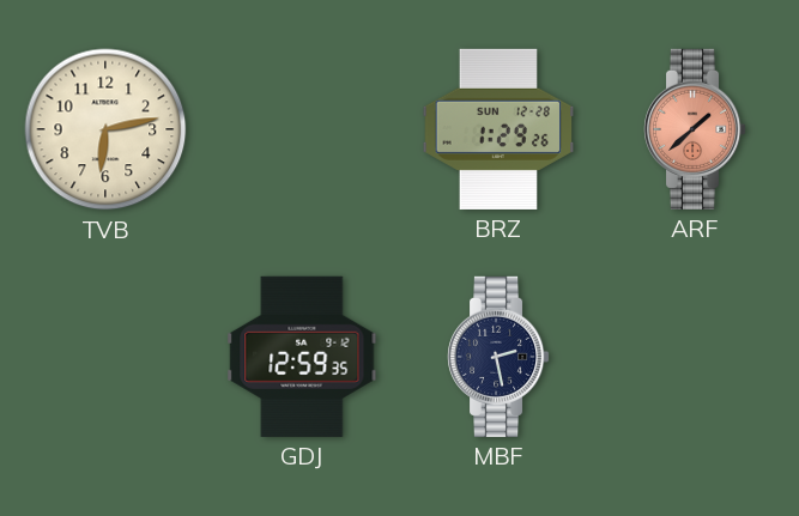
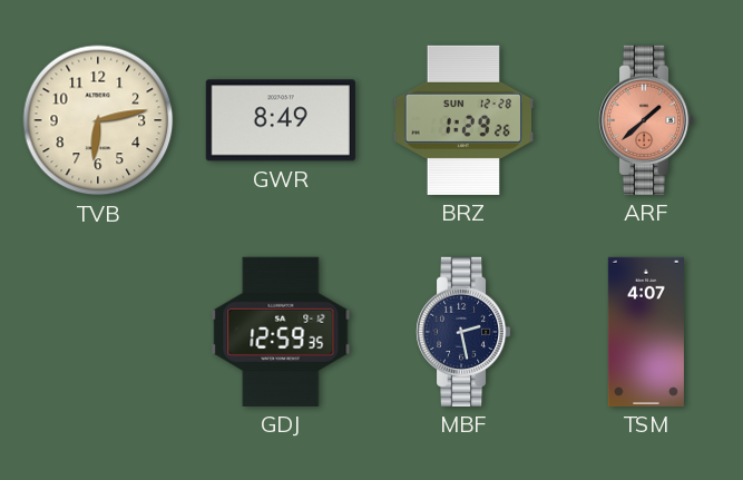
GWR: none -> 8:49
TSM: none -> 4:07
